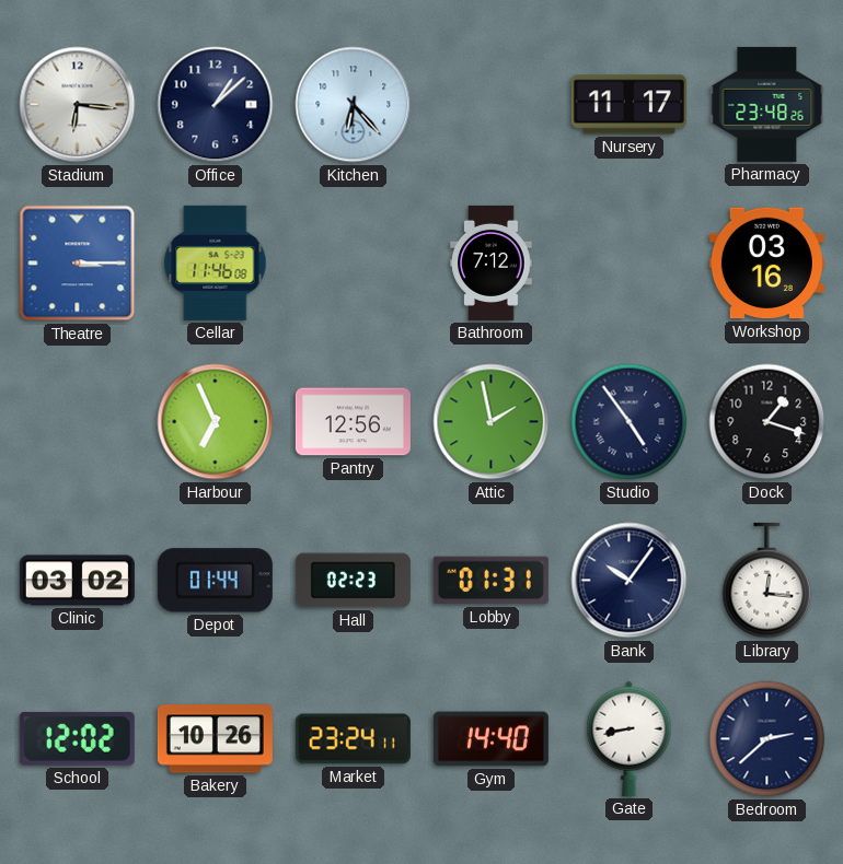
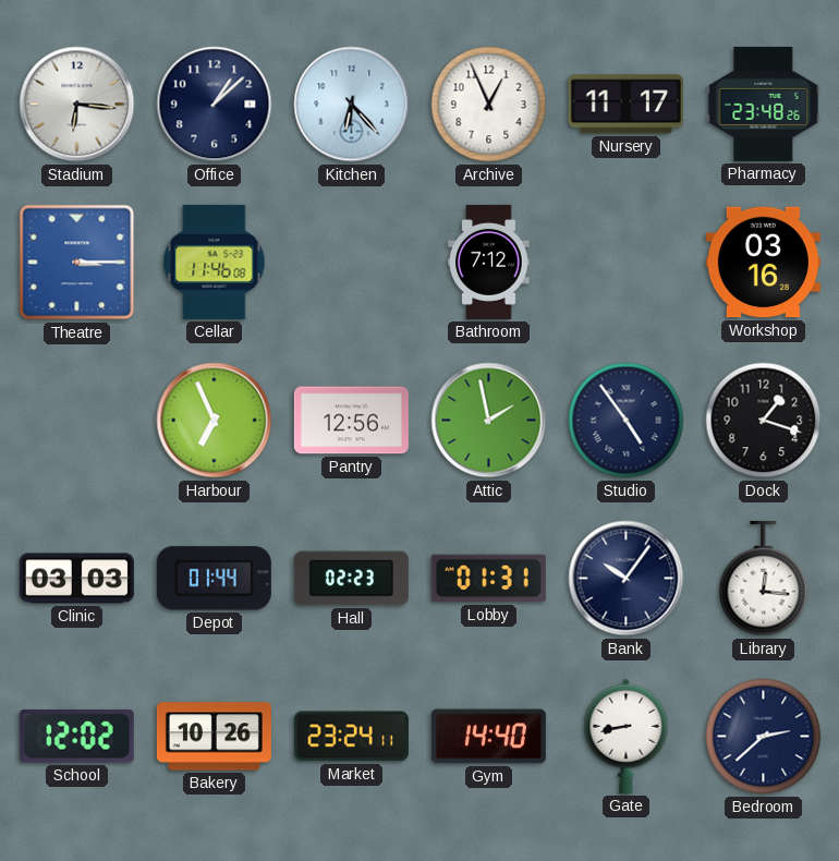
Archive: none -> 12:56
Clinic: 03:02 -> 03:03
